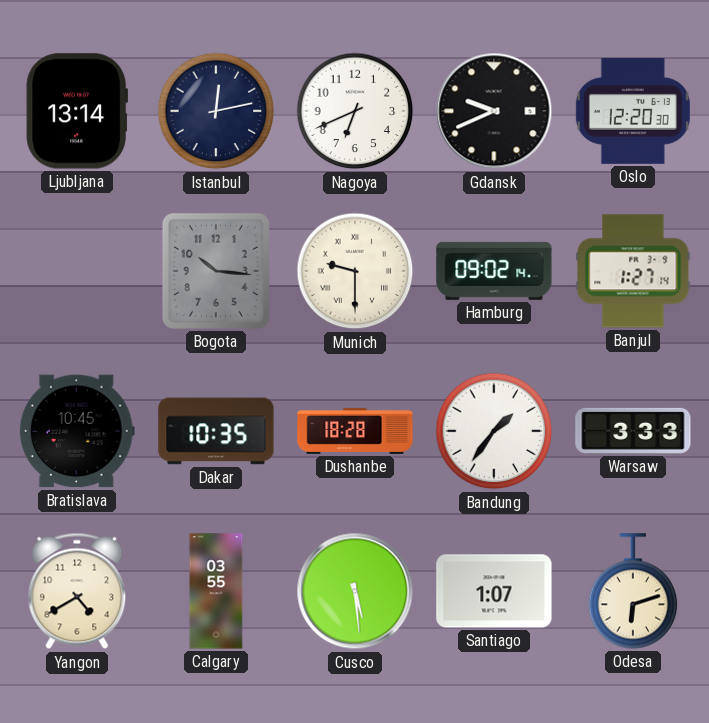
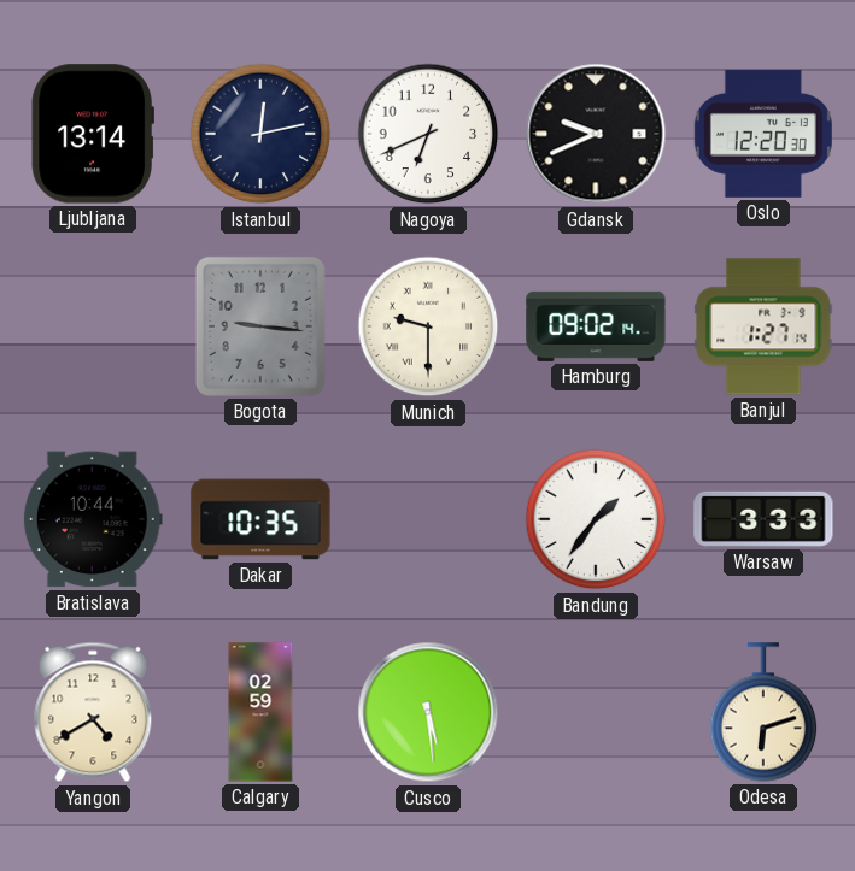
Bogota: 10:16 -> 9:16
Bratislava: 10:45 -> 10:44
Dushanbe: 18:28 -> none
Calgary: 03:55 -> 02:59
Santiago: 1:07 -> none
